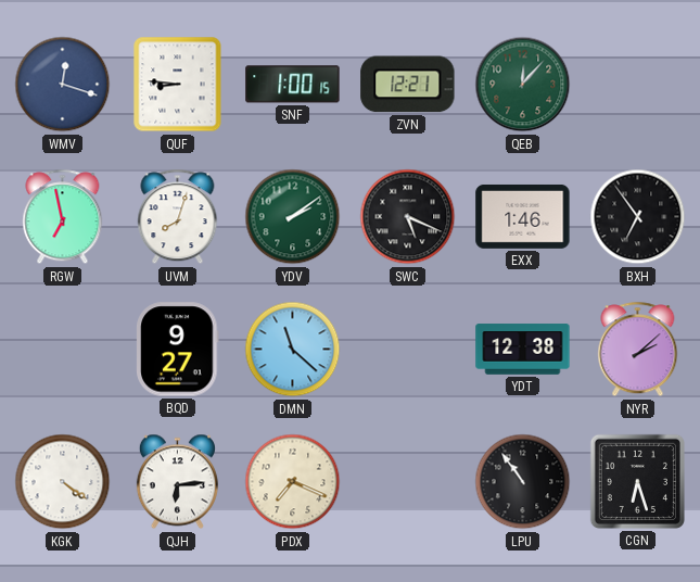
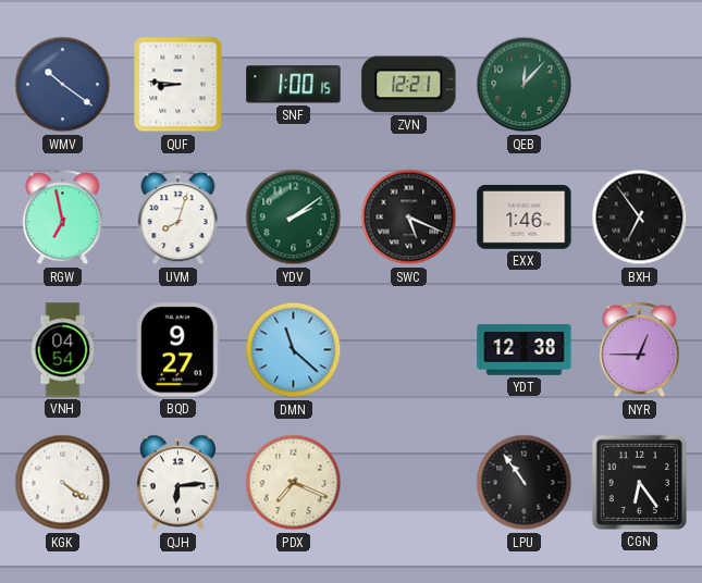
WMV: 12:18 -> 10:21
VNH: none -> 04:54
NYR: 2:08 -> 12:45
CGN: 6:27 -> 6:24
